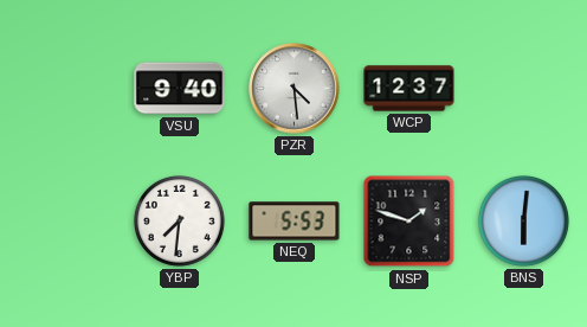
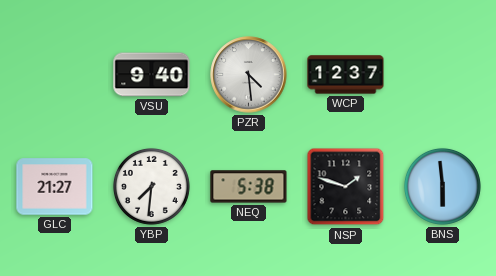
GLC: none -> 21:27
NEQ: 5:53 -> 5:38
BNS: 6:01 -> 5:59
